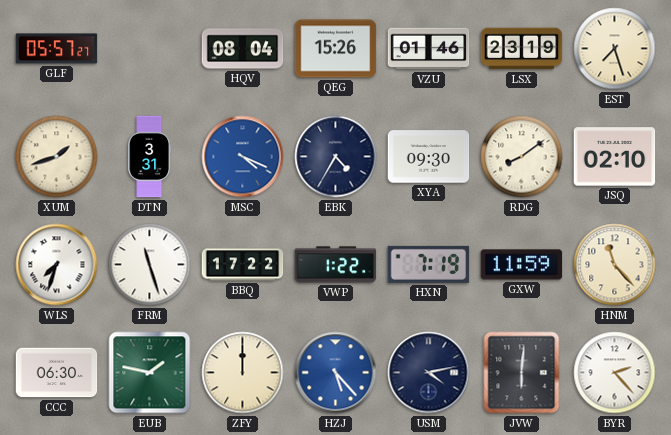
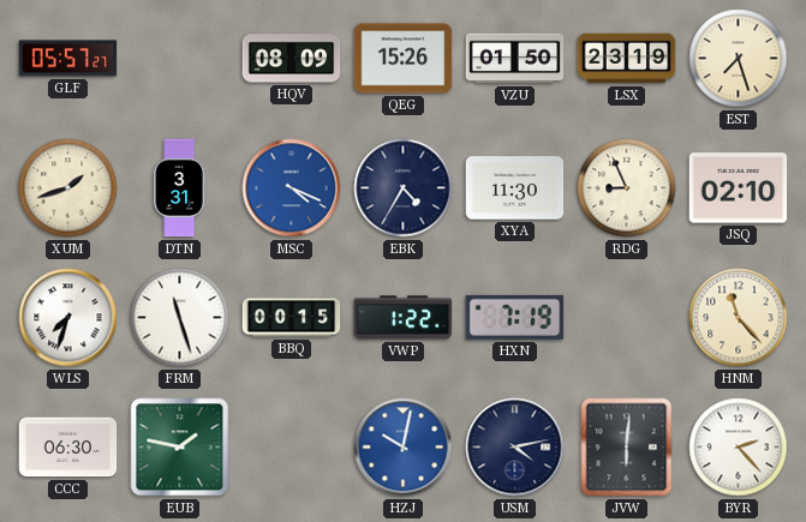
HQV: 08:04 -> 08:09
VZU: 01:46 -> 01:50
XYA: 09:30 -> 11:30
RDG: 8:09 -> 8:56
BBQ: 17:22 -> 00:15
GXW: 11:59 -> none
ZFY: 12:00 -> none
HZJ: 5:23 -> 10:02
